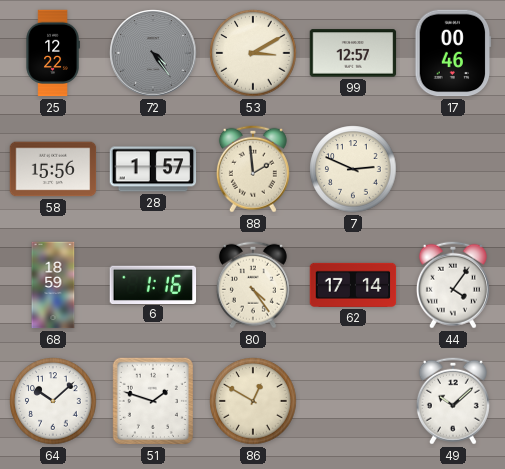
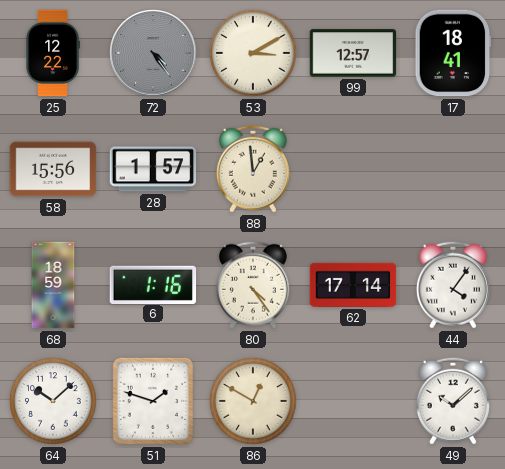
17: 00:46 -> 18:41
88: 1:59 -> 12:59
7: 2:49 -> none
